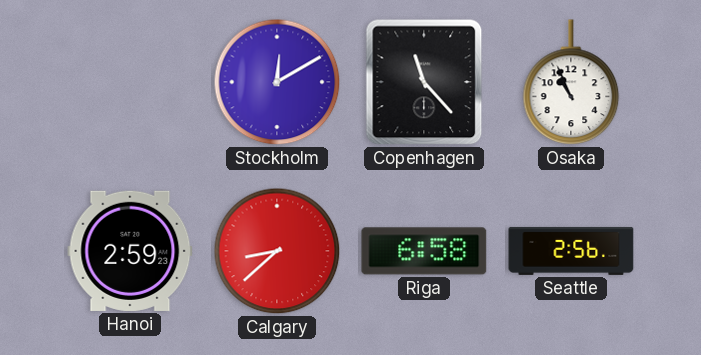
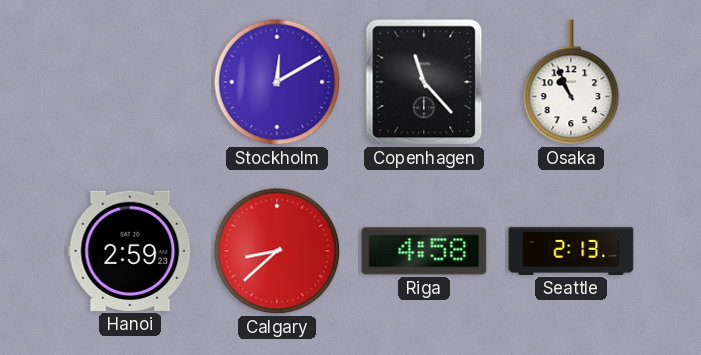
Riga: 6:58 -> 4:58
Seattle: 2:56 -> 2:13
